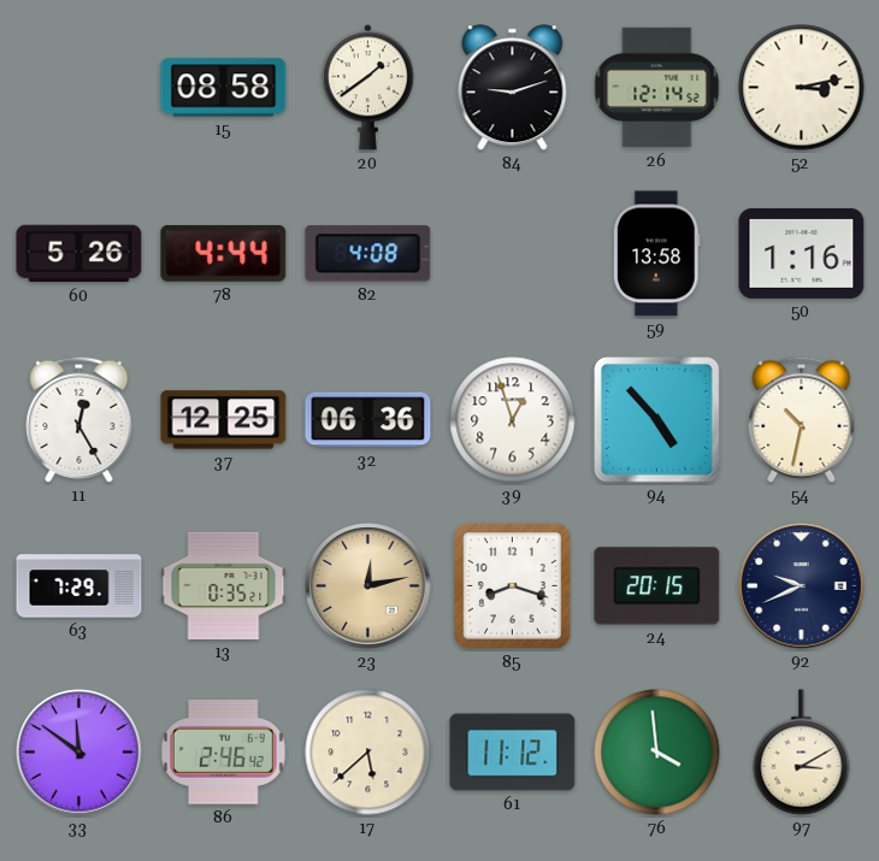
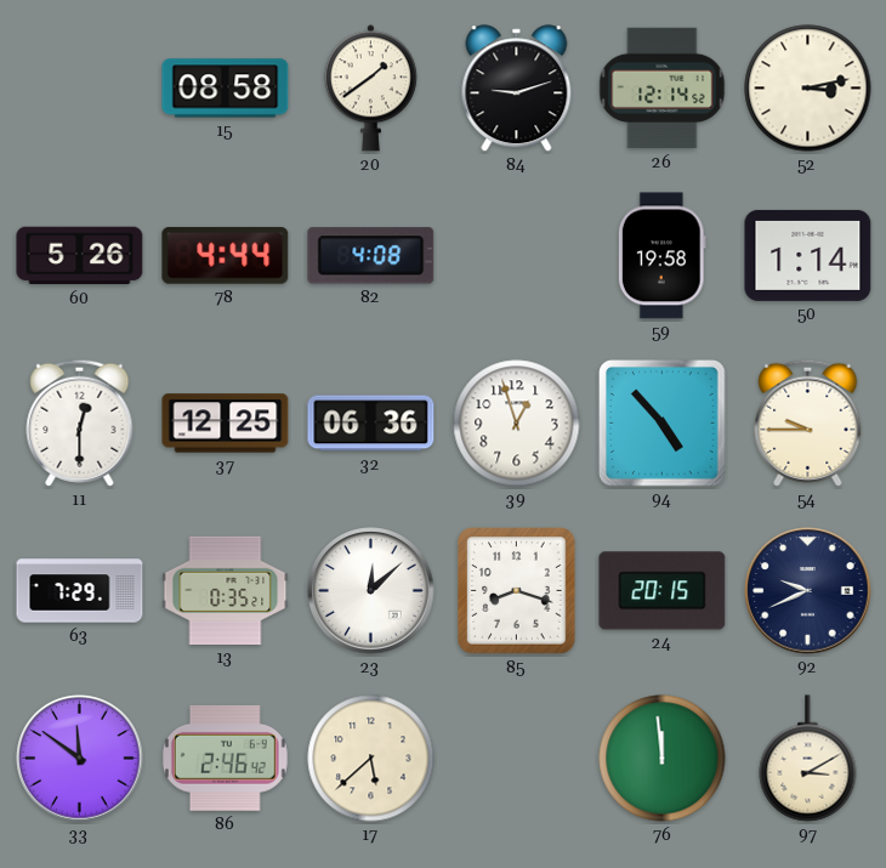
59: 13:58 -> 19:58
50: 1:16 -> 1:14
11: 12:25 -> 12:30
54: 10:32 -> 9:45
23: 12:13 -> 12:08
23 dial: champagne -> white
61: 11:12 -> none
76: 3:59 -> 11:59
